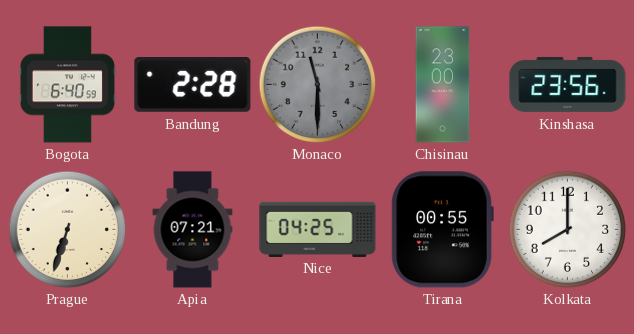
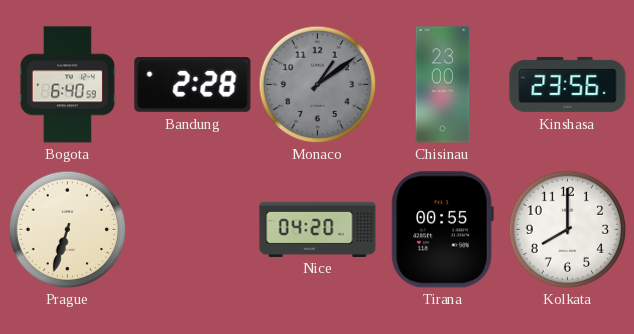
Monaco: 11:30 -> 1:09
Apia: 07:21 -> none
Nice: 04:25 -> 04:20
